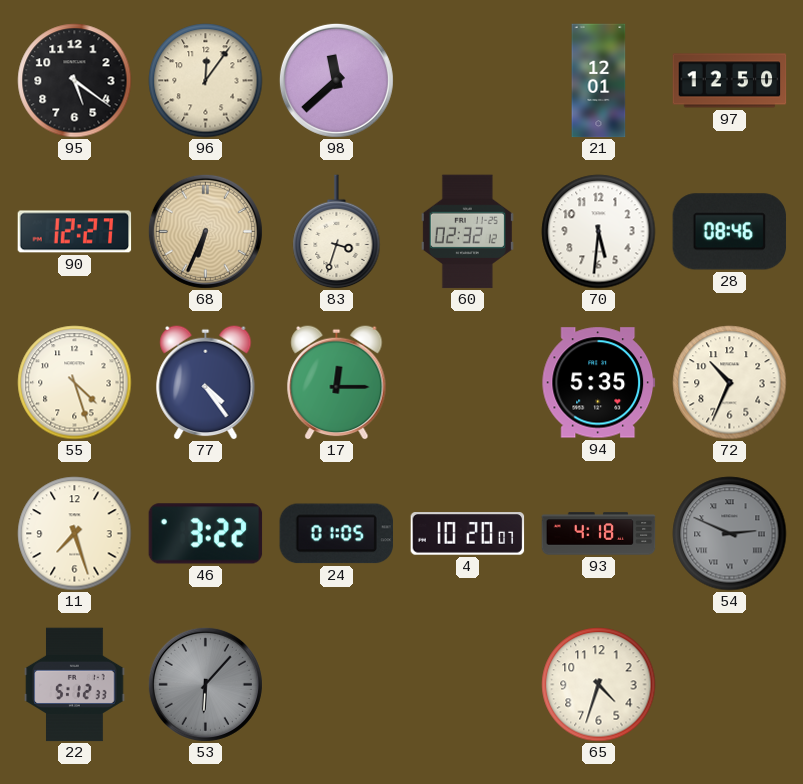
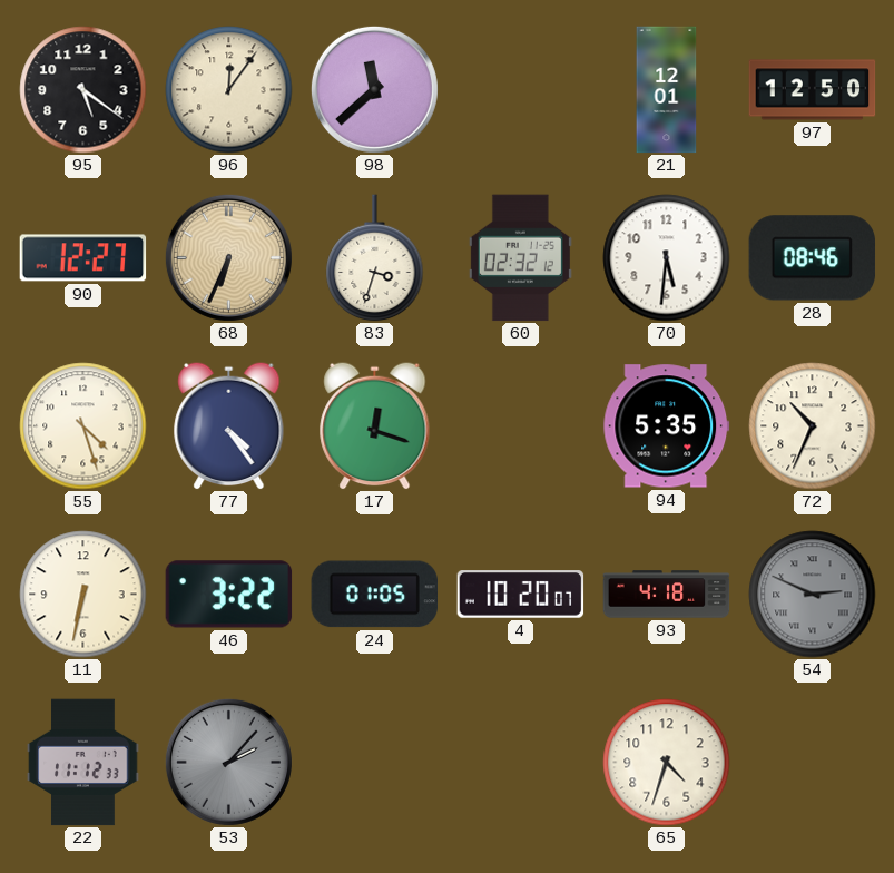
17: 12:15 -> 12:18
11: 7:27 -> 6:32
22: 5:12 -> 11:12
53: 6:07 -> 2:07
